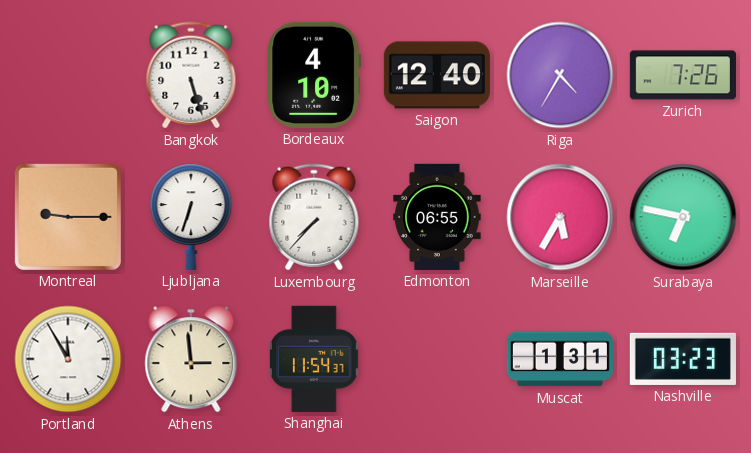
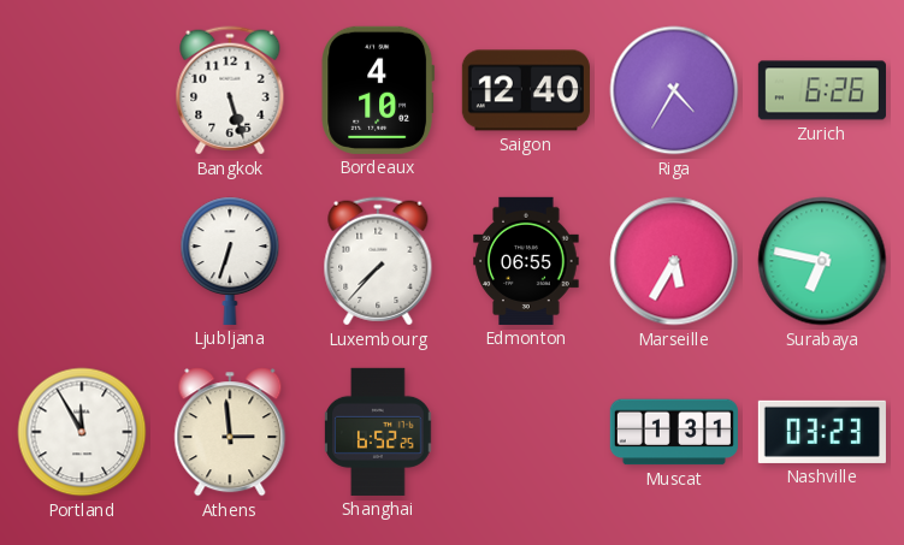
Zurich: 7:26 -> 6:26
Montreal: 9:15 -> none
Shanghai: 11:54 -> 6:52
